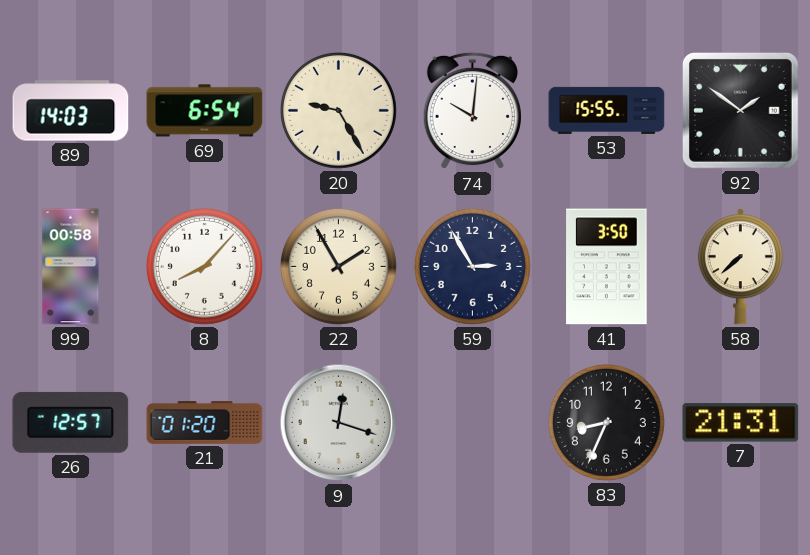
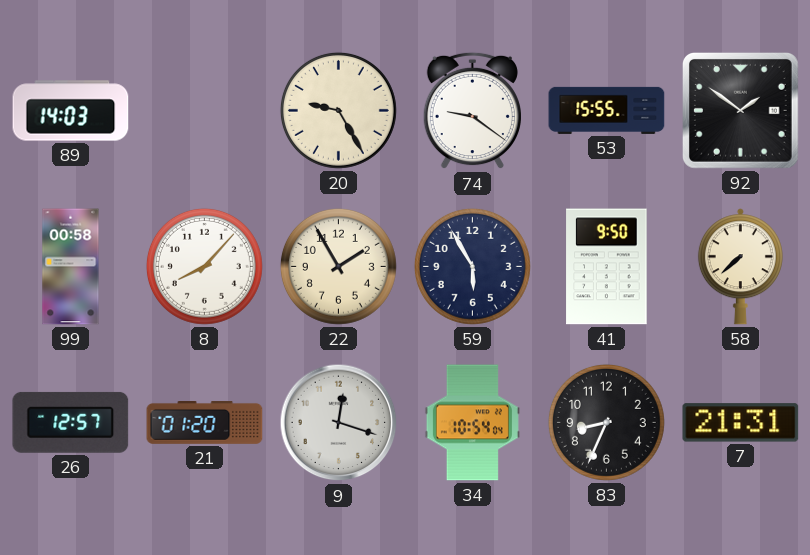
69: 6:54 -> none
74: 10:01 -> 9:21
59: 2:55 -> 5:55
41: 3:50 -> 9:50
34: none -> 10:54
